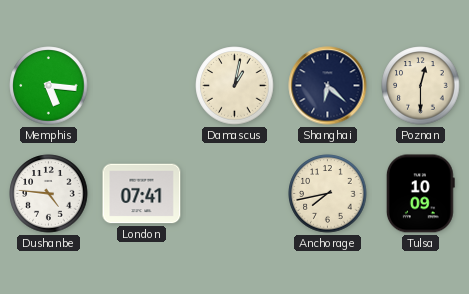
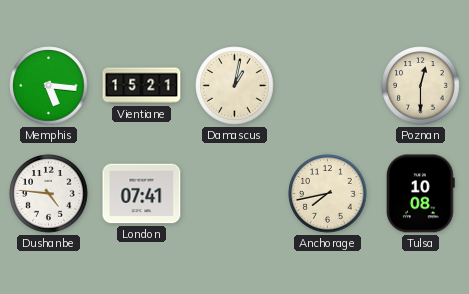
Vientiane: none -> 15:21
Shanghai: 6:22 -> none
Tulsa: 10:09 -> 10:08
